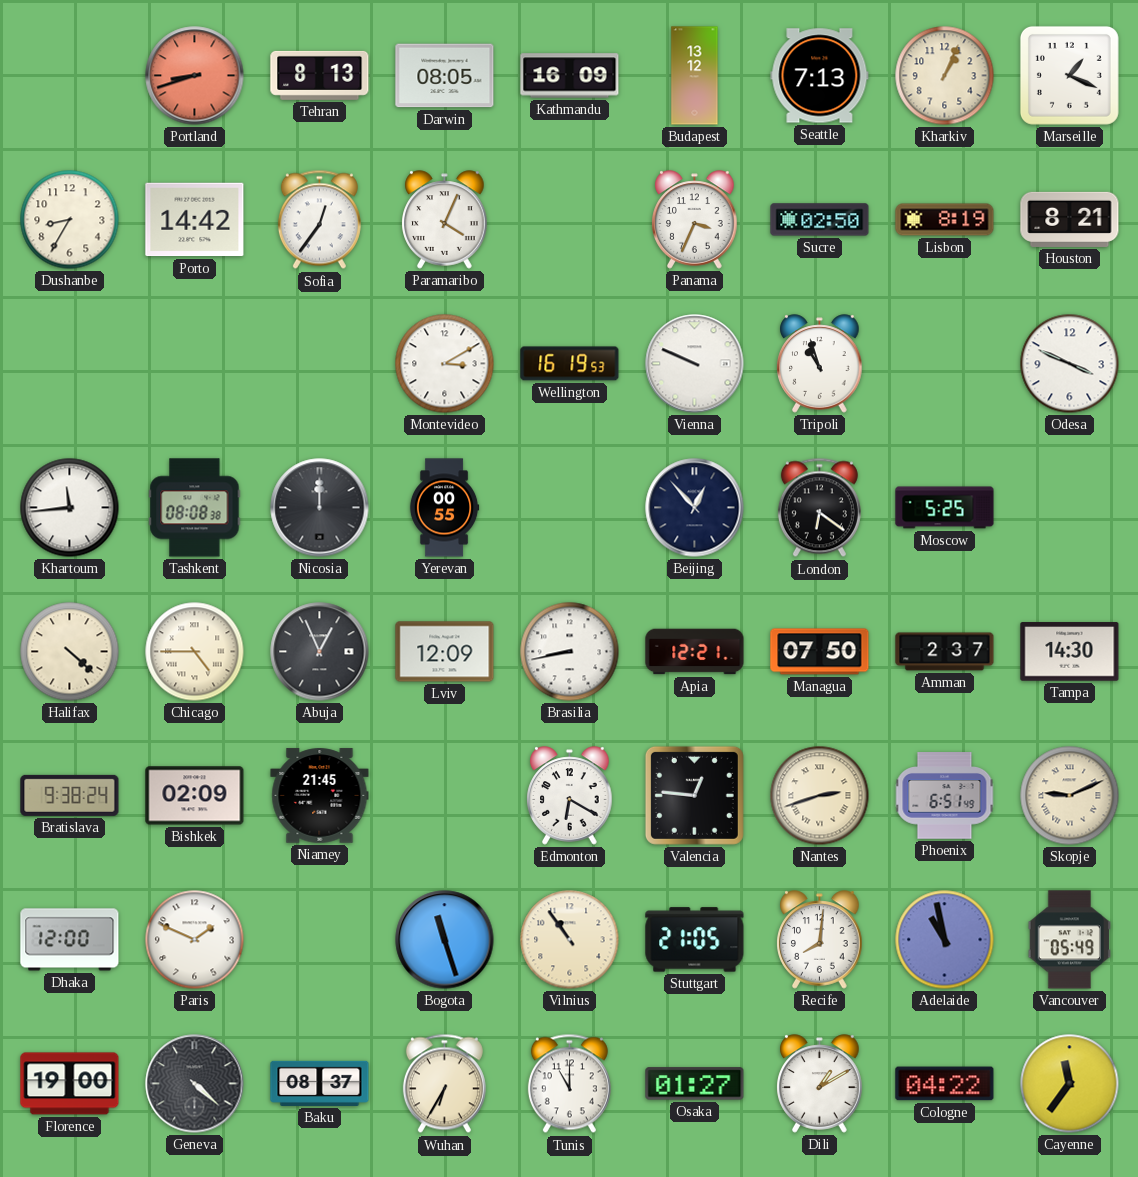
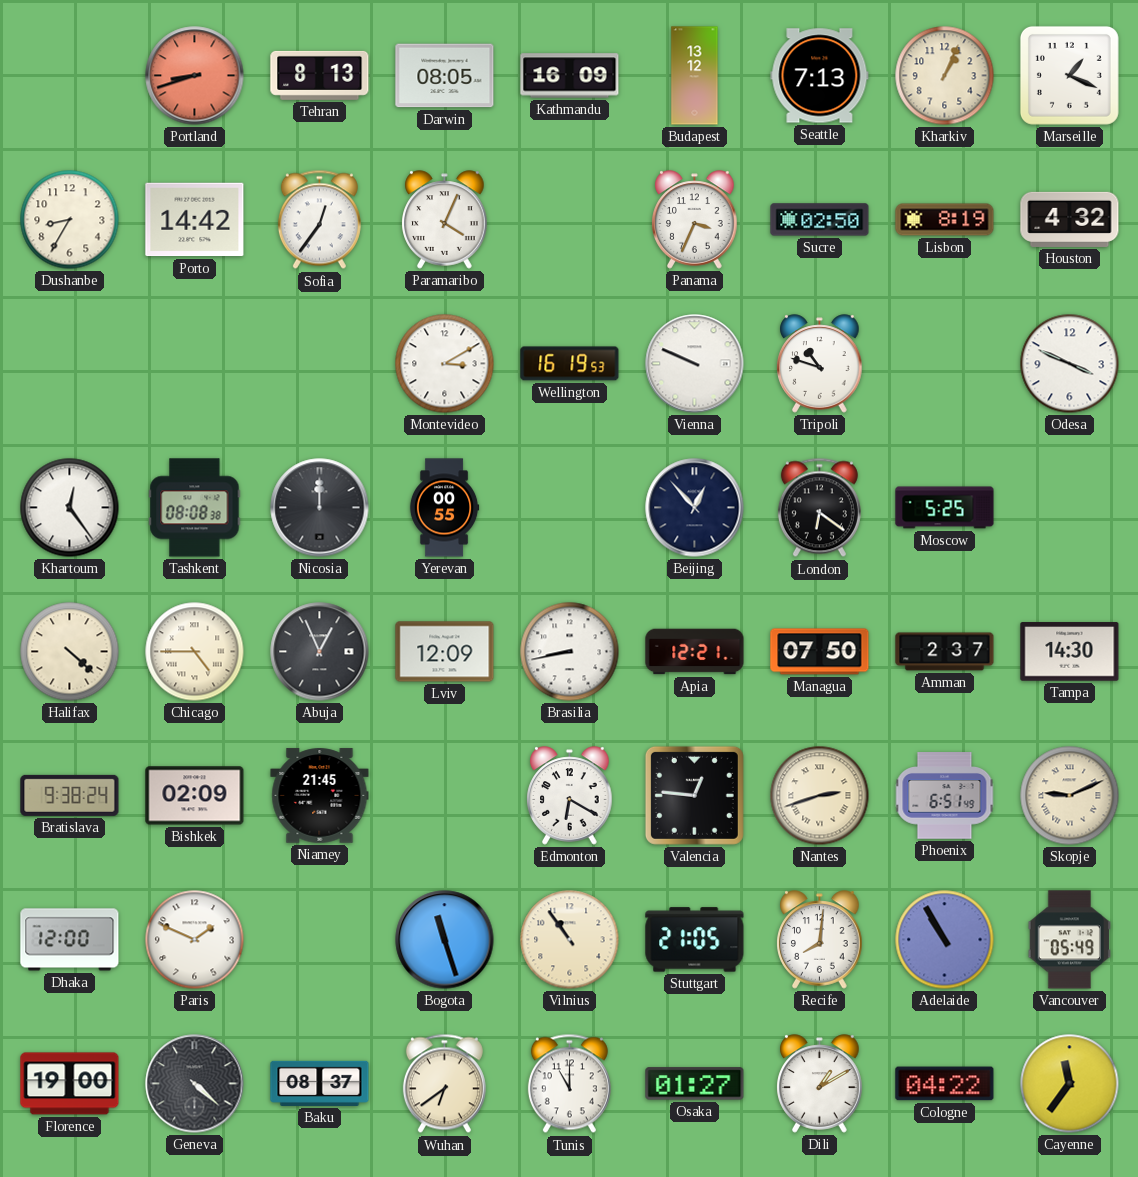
Houston: 8:21 -> 4:32
Tripoli: 10:57 -> 10:48
Khartoum: 11:44 -> 12:24
Adelaide: 10:58 -> 10:55
Wuhan: 6:35 -> 6:39
